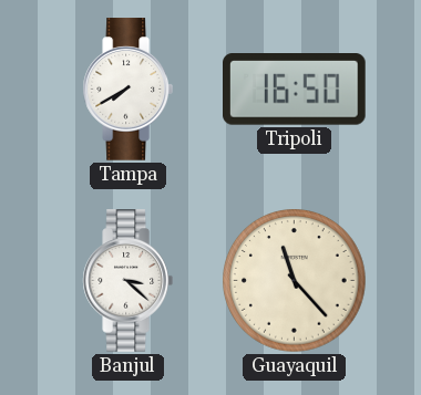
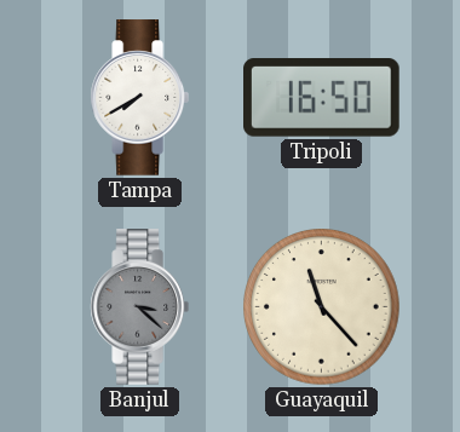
Banjul dial: white -> grey
